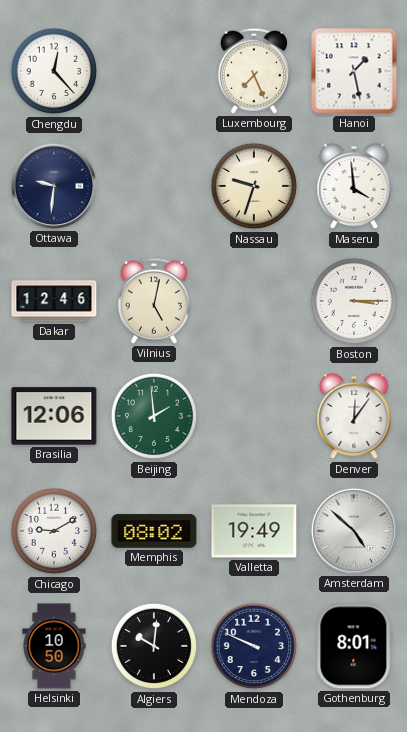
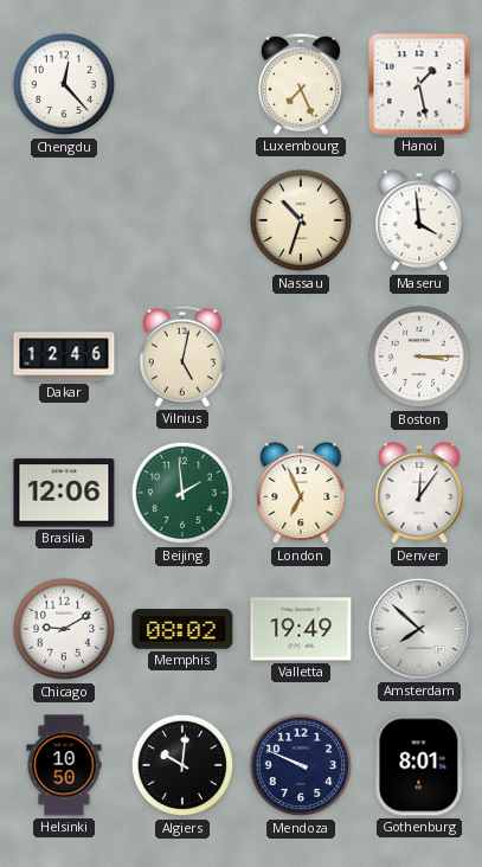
Ottawa: 9:31 -> none
Nassau: 9:33 -> 10:33
London: none -> 6:56
Amsterdam: 4:52 -> 7:52
